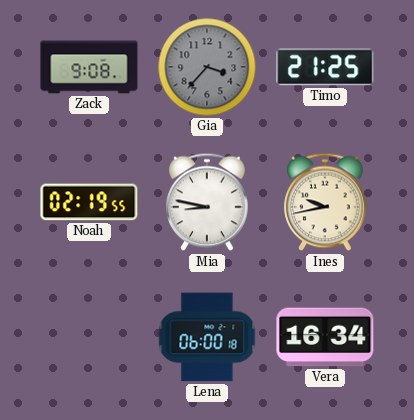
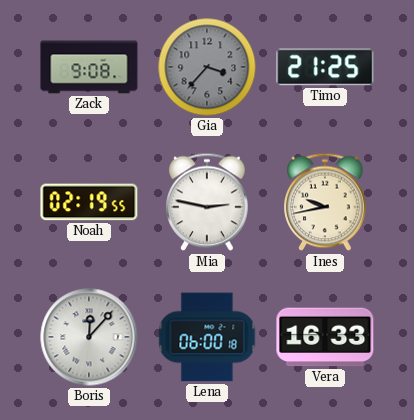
Mia: 8:47 -> 2:47
Boris: none -> 12:07
Vera: 16:34 -> 16:33
